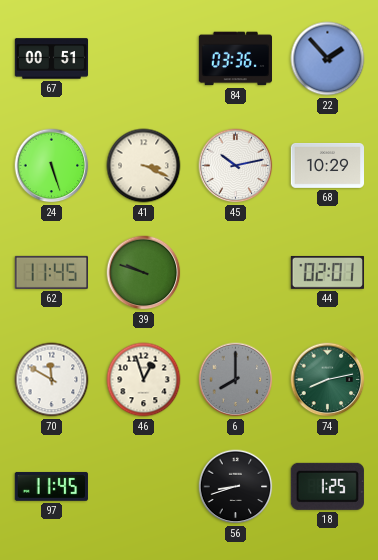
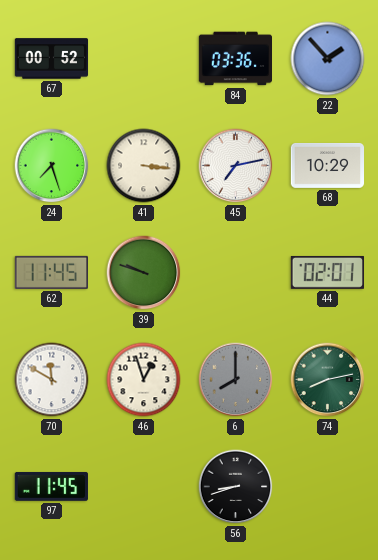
67: 00:51 -> 00:52
24: 5:27 -> 7:27
41: 3:19 -> 3:16
45: 10:13 -> 7:13
18: 1:25 -> none
